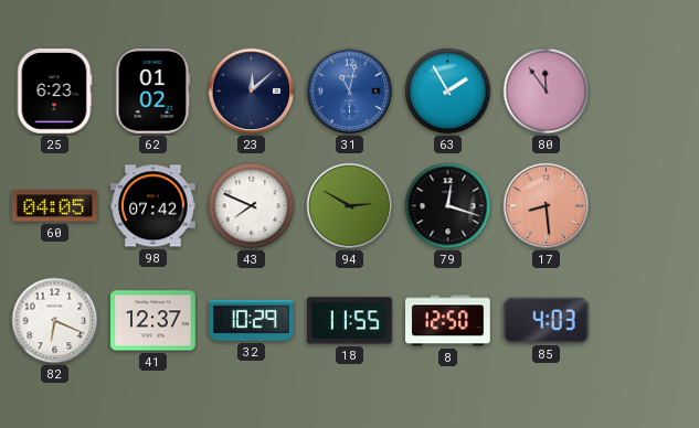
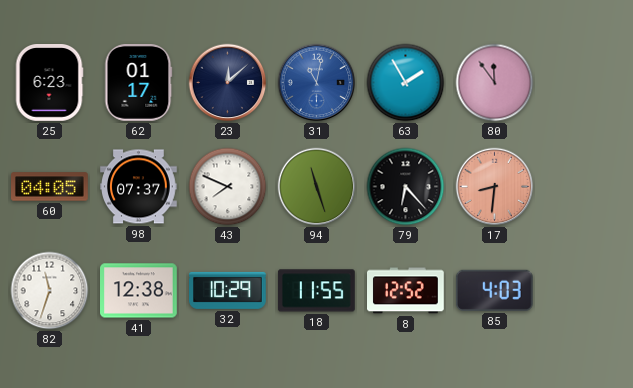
62: 01:02 -> 01:17
98: 07:42 -> 07:37
94: 2:50 -> 11:27
79: 12:18 -> 6:23
17: 8:29 -> 8:31
82: 6:19 -> 11:33
41: 12:37 -> 12:38
8: 12:50 -> 12:52
